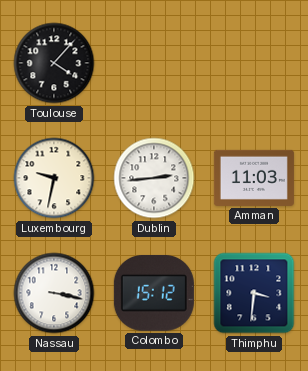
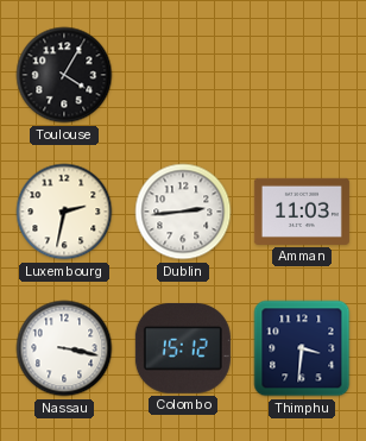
Toulouse: 4:07 -> 4:05
Luxembourg: 9:32 -> 2:32
